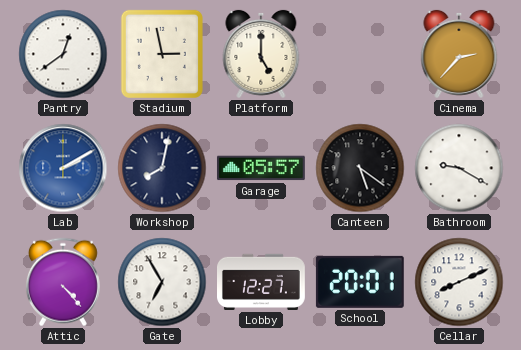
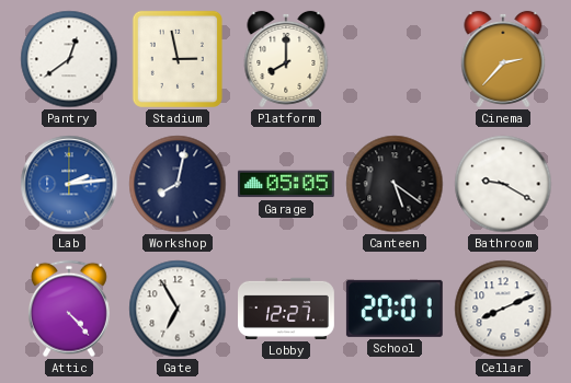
Platform: 5:00 -> 8:00
Lab: 2:10 -> 2:14
Garage: 05:57 -> 05:05
